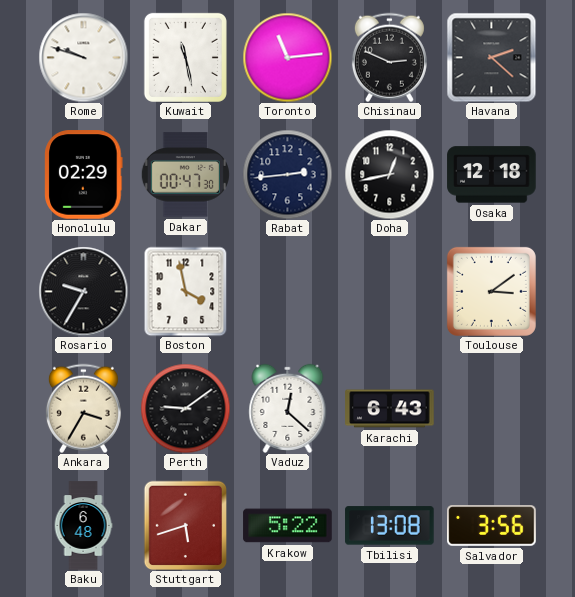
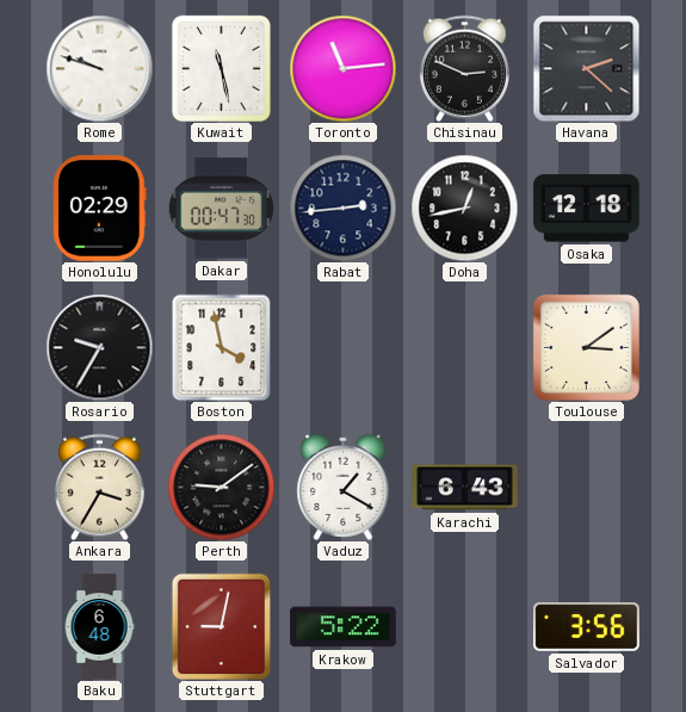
Vaduz: 12:22 -> 1:20
Stuttgart: 5:42 -> 9:02
Tbilisi: 13:08 -> none
